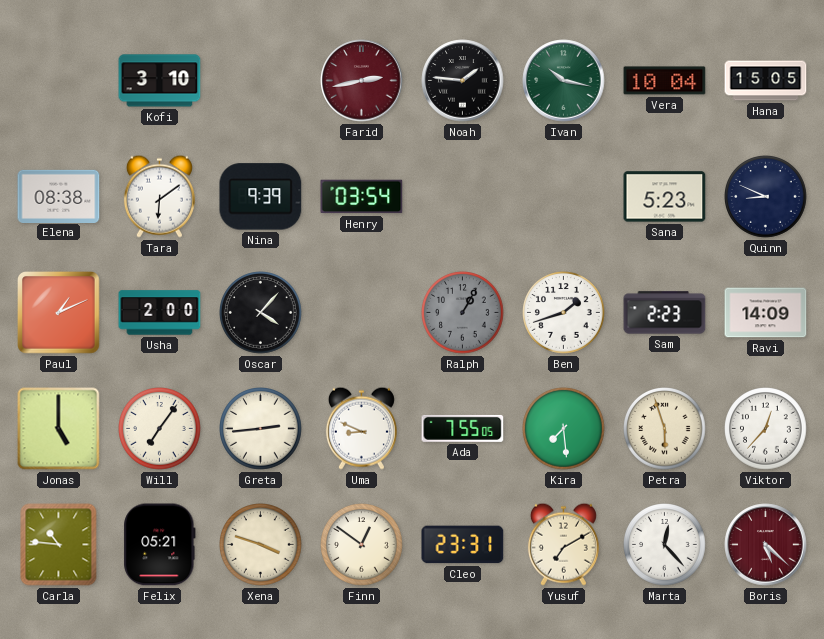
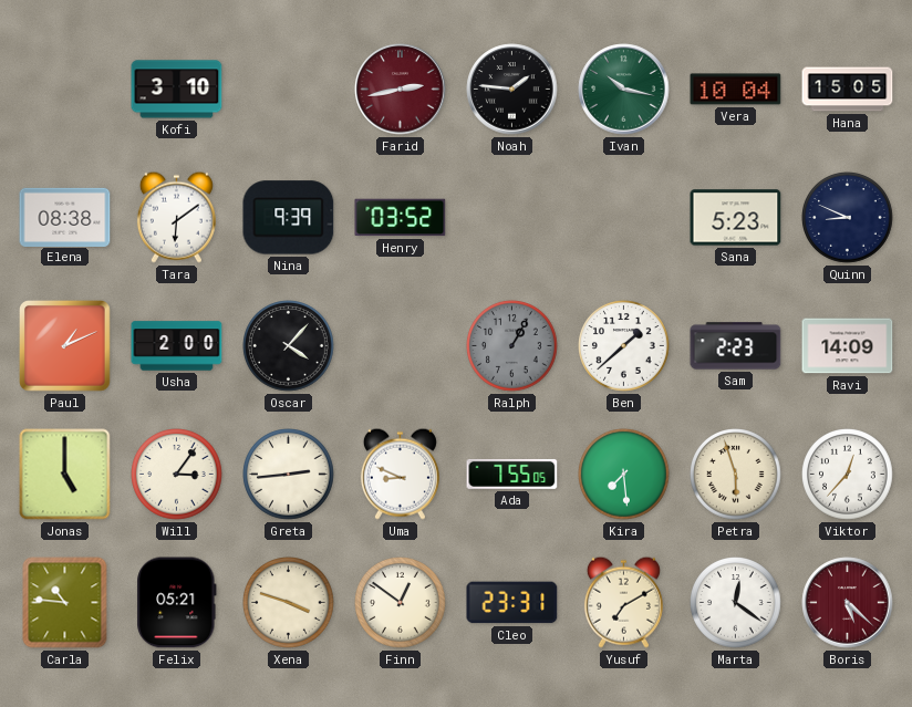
Henry: 03:54 -> 03:52
Ben: 1:42 -> 1:38
Will: 7:06 -> 3:06
Marta: 12:23 -> 12:21
